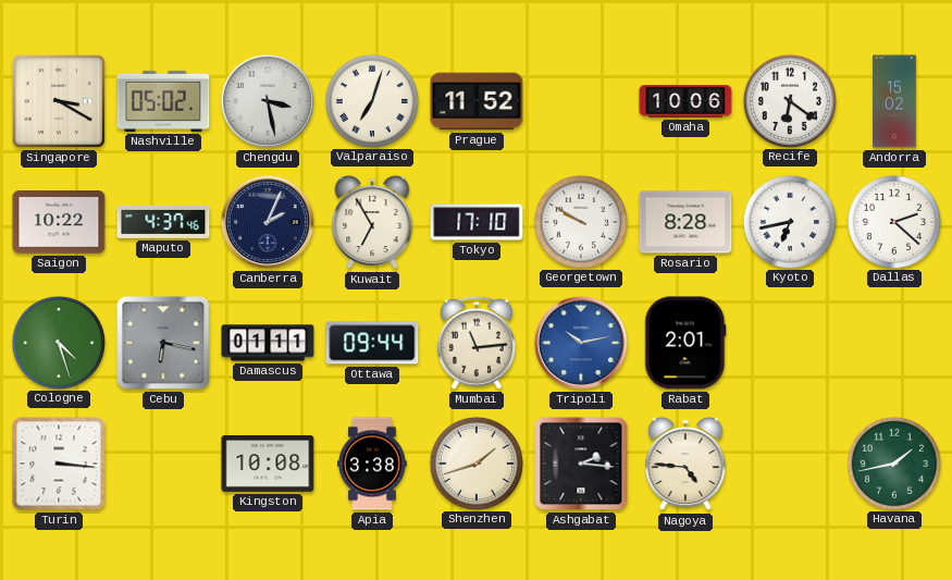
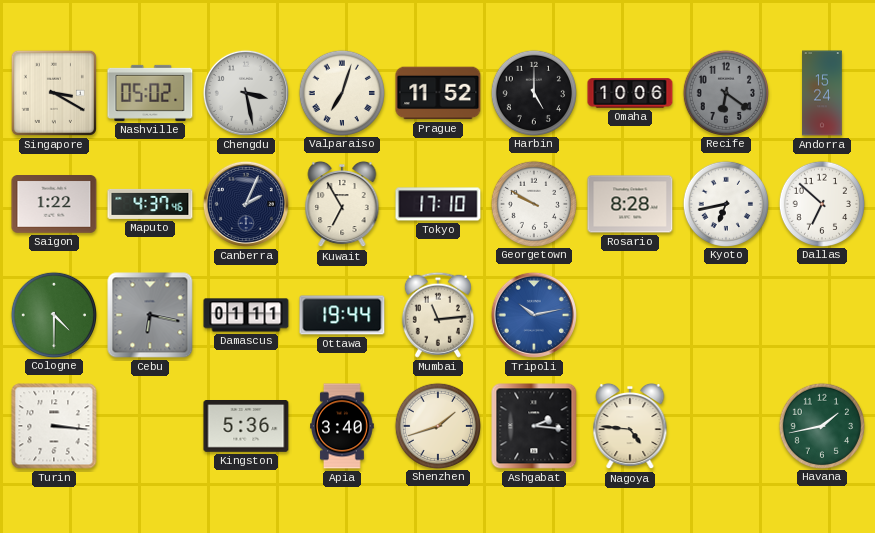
Harbin: none -> 5:00
Recife dial: white -> grey
Andorra: 15:02 -> 15:24
Saigon: 10:22 -> 1:22
Dallas: 2:22 -> 6:52
Cologne: 4:27 -> 4:30
Ottawa: 09:44 -> 19:44
Rabat: 2:01 -> none
Kingston: 10:08 -> 5:36
Apia: 3:38 -> 3:40
